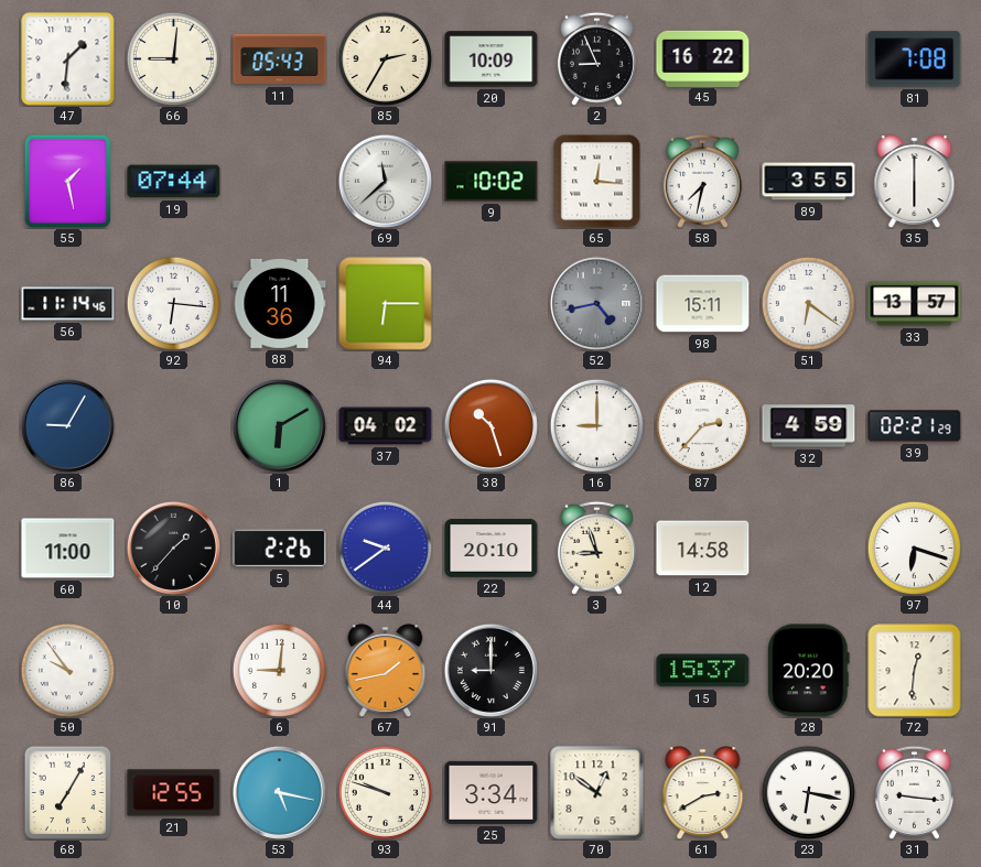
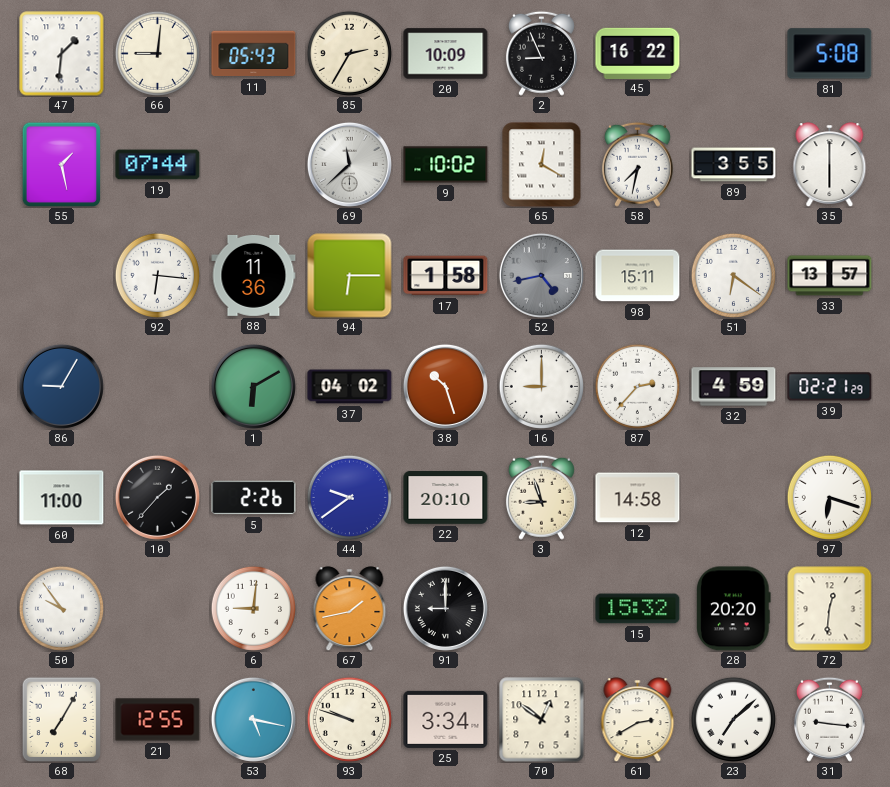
81: 7:08 -> 5:08
65: 12:16 -> 12:20
56: 11:14 -> none
17: none -> 1:58
15: 15:37 -> 15:32
23: 6:17 -> 7:08
